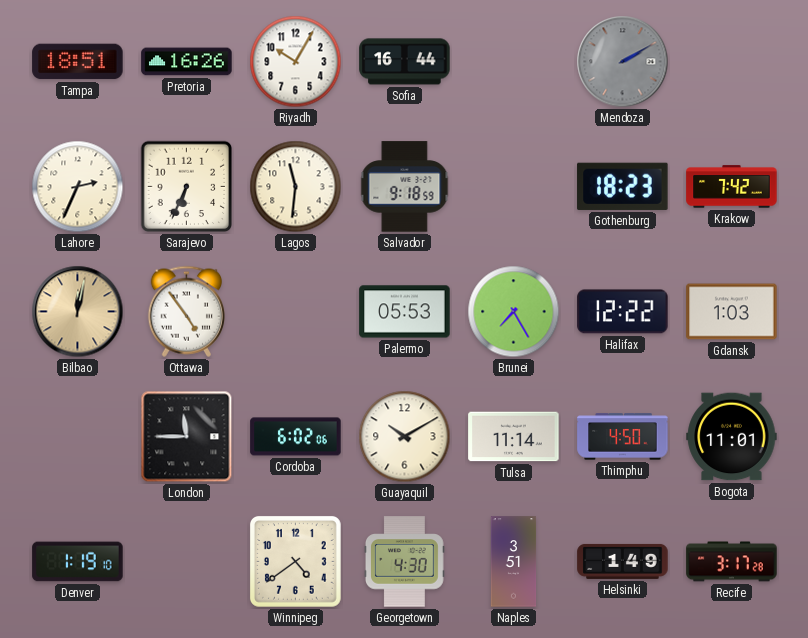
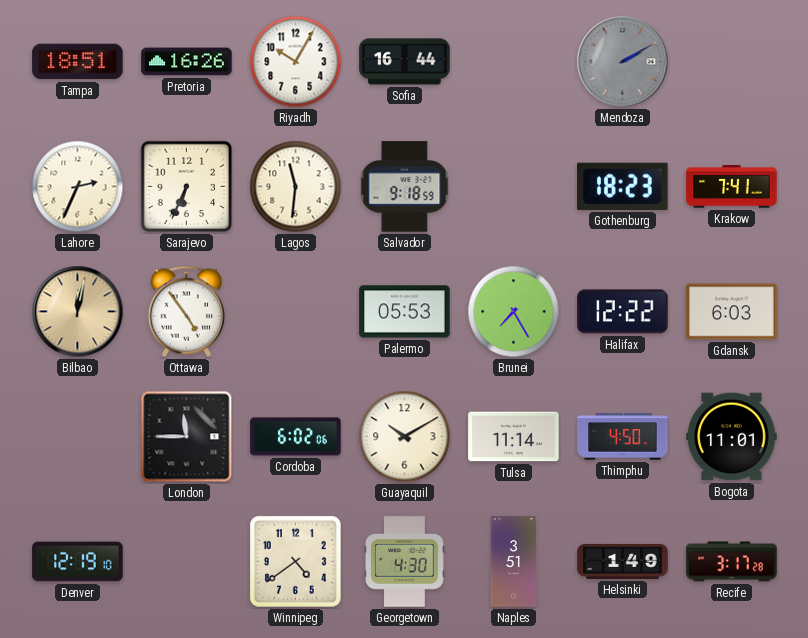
Krakow: 7:42 -> 7:41
Gdansk: 1:03 -> 6:03
Denver: 1:19 -> 12:19
